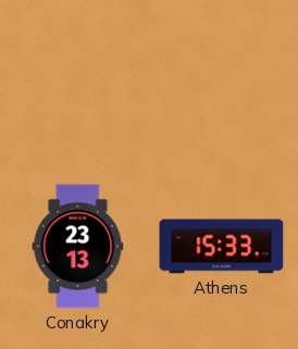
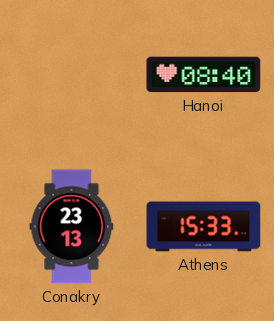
Hanoi: none -> 08:40
